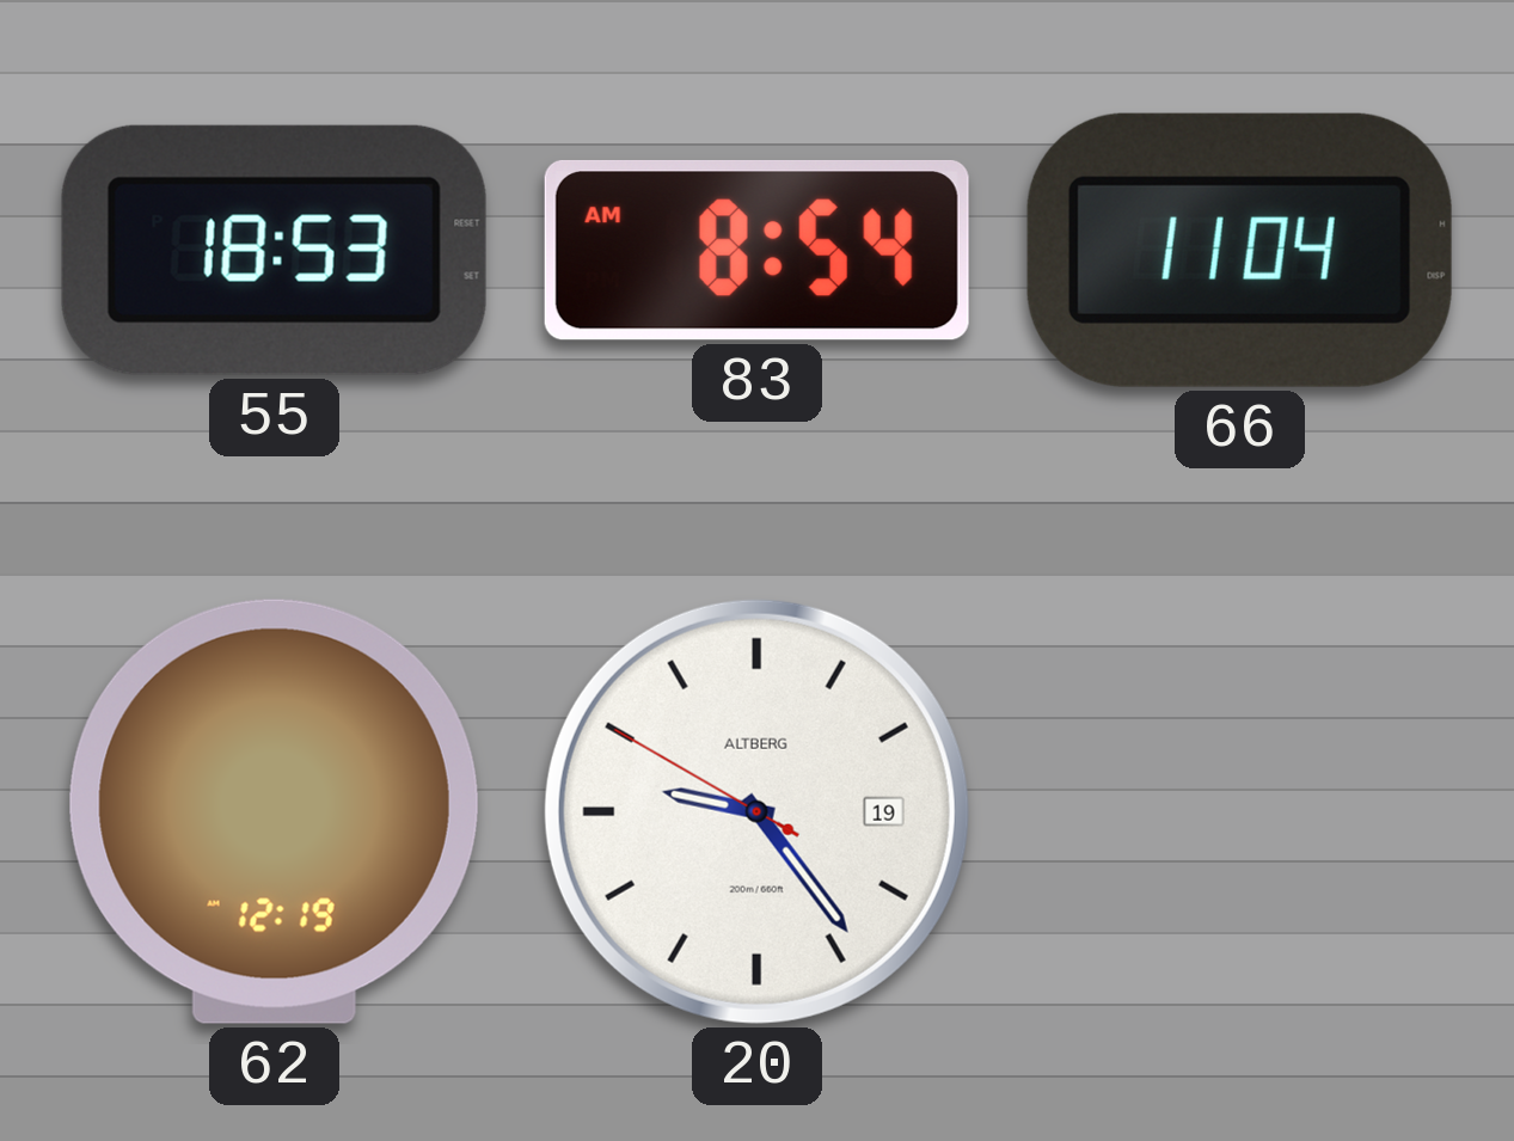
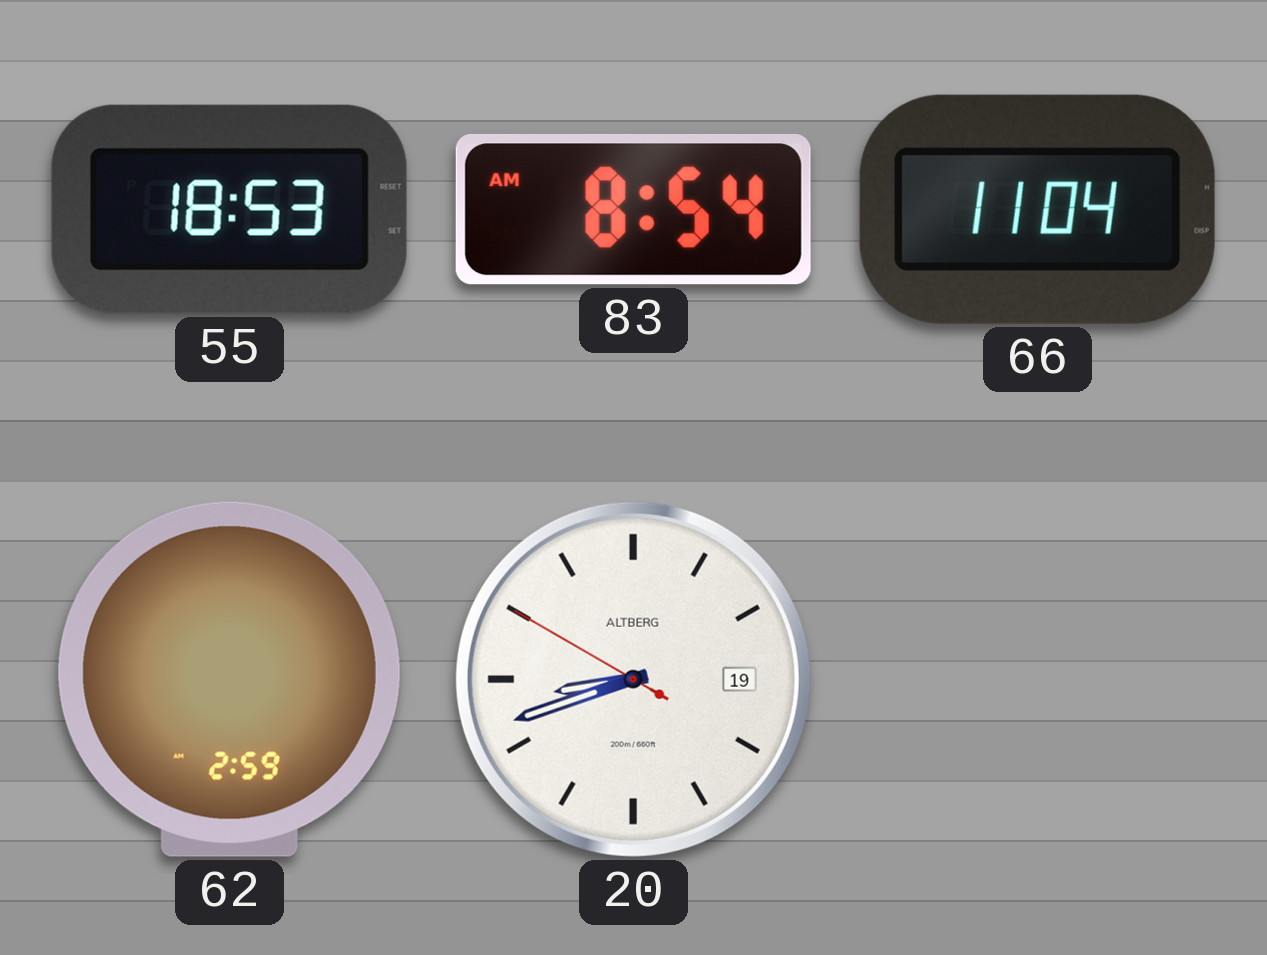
62: 12:19 -> 2:59
20: 9:23 -> 8:41
